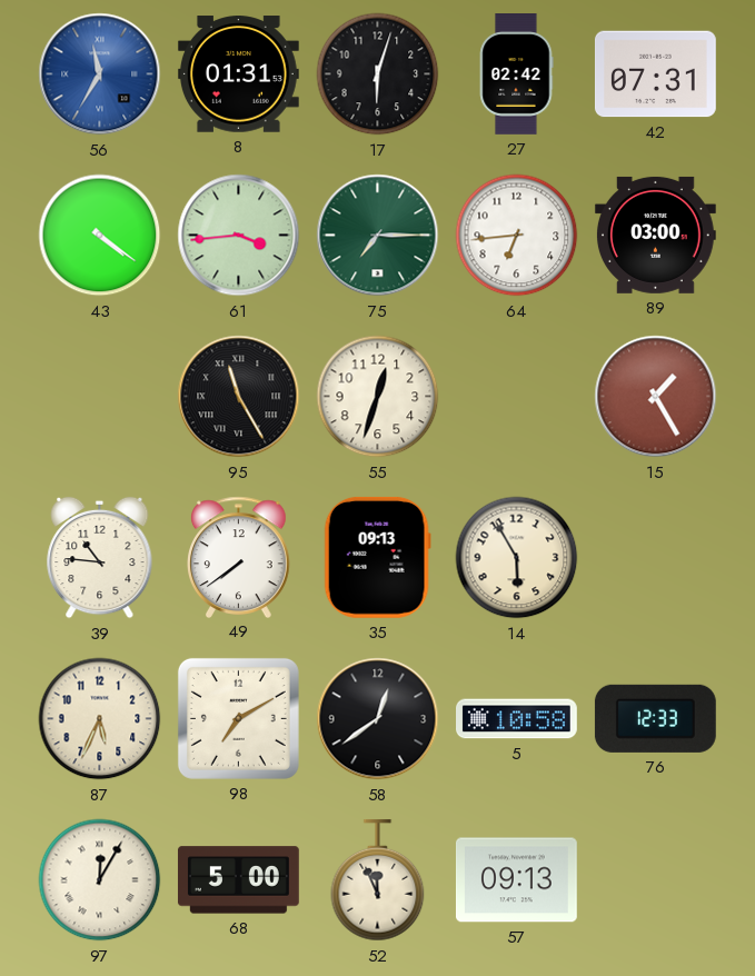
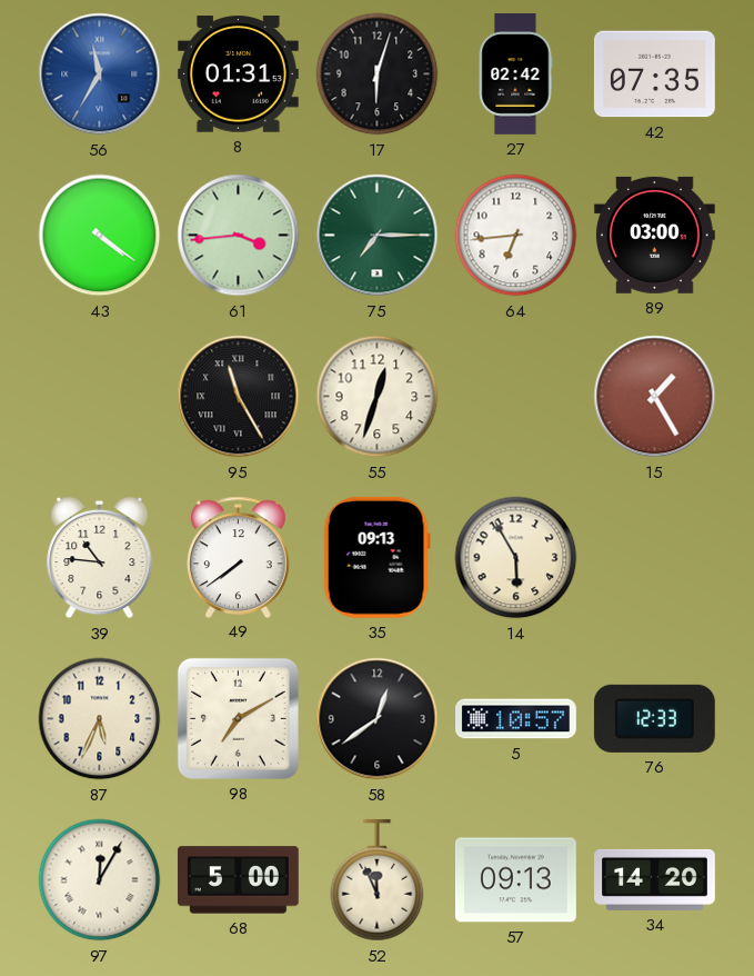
42: 07:31 -> 07:35
5: 10:58 -> 10:57
34: none -> 14:20
